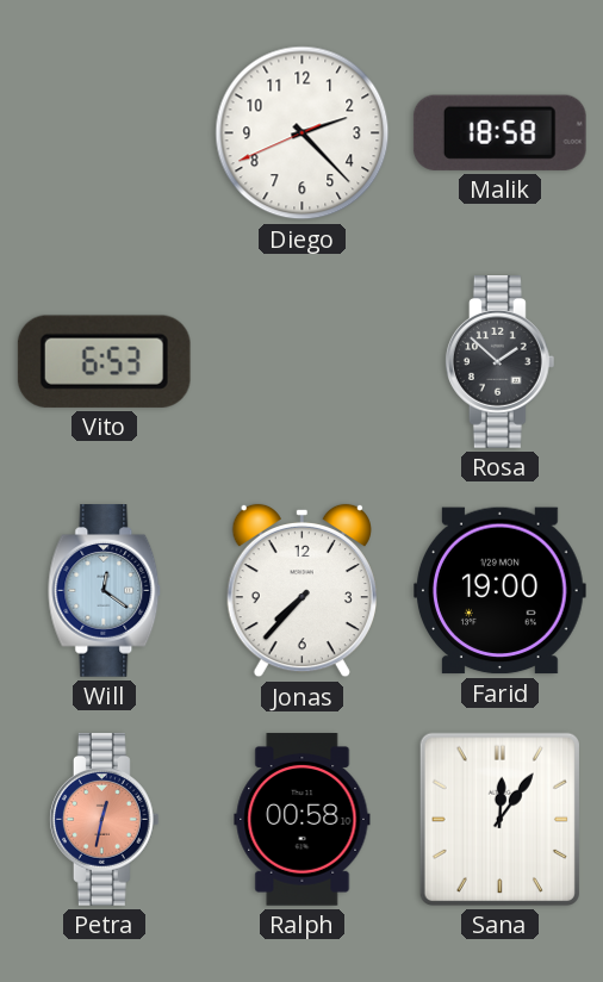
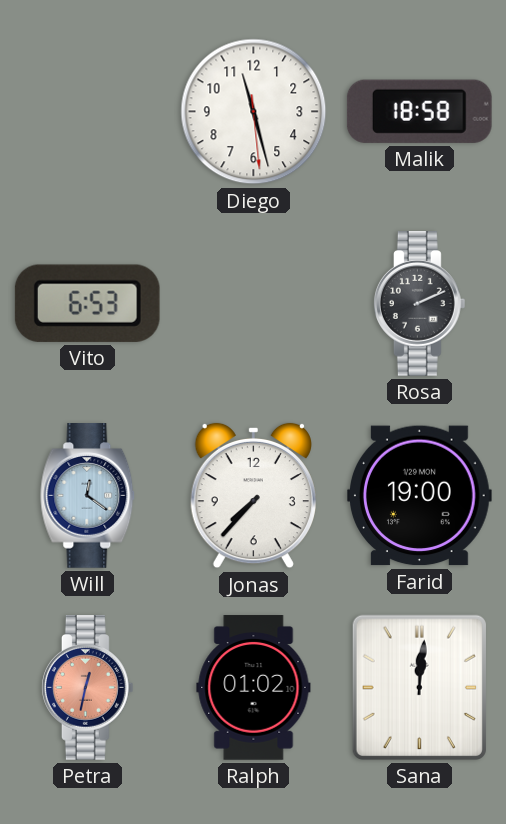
Diego: 2:22 -> 11:27
Rosa: 1:52 -> 2:11
Ralph: 00:58 -> 01:02
Sana: 12:06 -> 12:01
